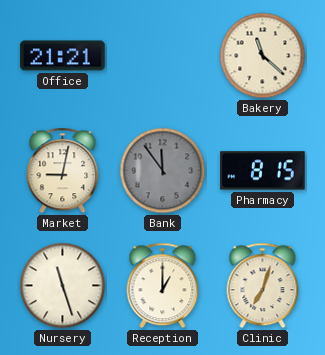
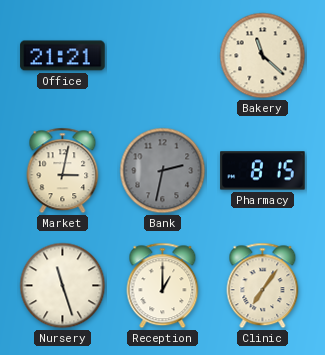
Market: 9:02 -> 3:02
Bank: 11:54 -> 2:32
Clinic: 7:03 -> 7:06
